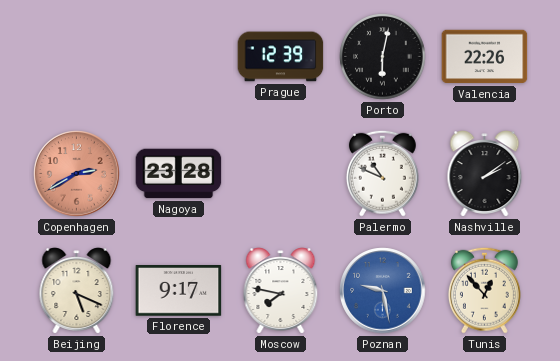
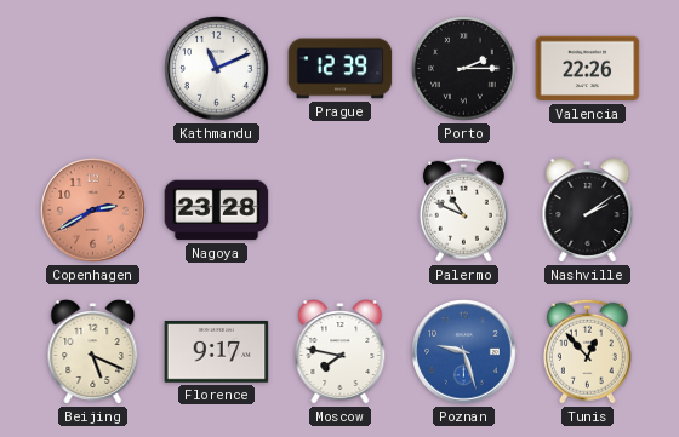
Kathmandu: none -> 11:11
Porto: 6:02 -> 2:15
Poznan: 9:28 -> 9:27
